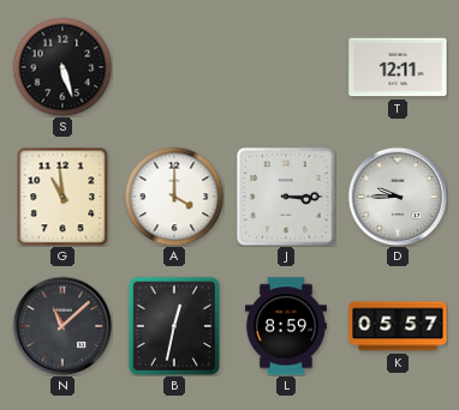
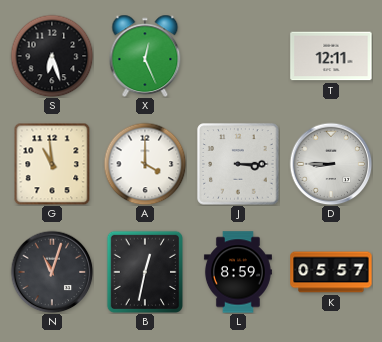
S: 5:27 -> 6:27
X: none -> 12:26
D: 9:45 -> 8:45
N: 11:08 -> 11:03
